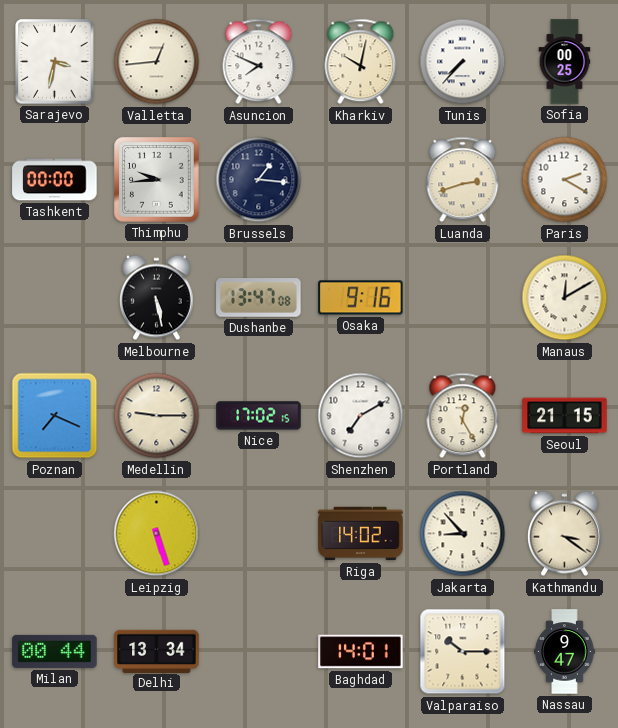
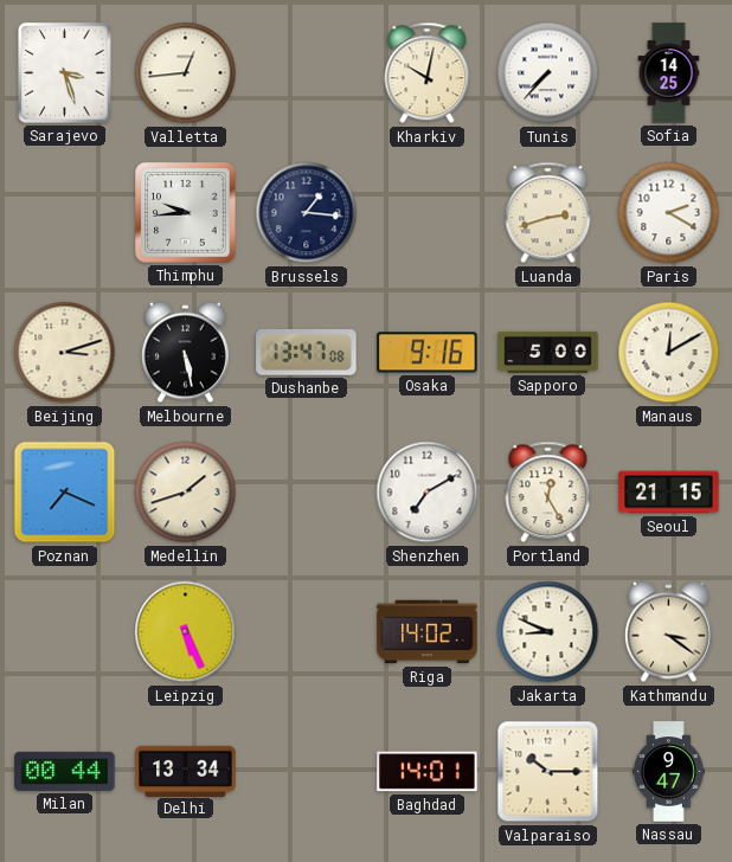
Sarajevo: 3:32 -> 3:27
Asuncion: 7:49 -> none
Sofia: 00:25 -> 14:25
Tashkent: 00:00 -> none
Beijing: none -> 3:12
Sapporo: none -> 5:00
Medellin: 9:15 -> 1:42
Nice: 17:02 -> none
Leipzig: 5:27 -> 5:26
Jakarta: 8:53 -> 8:49
